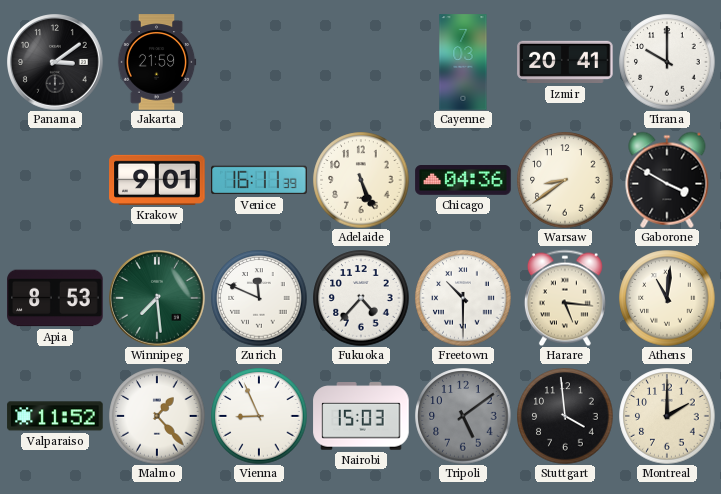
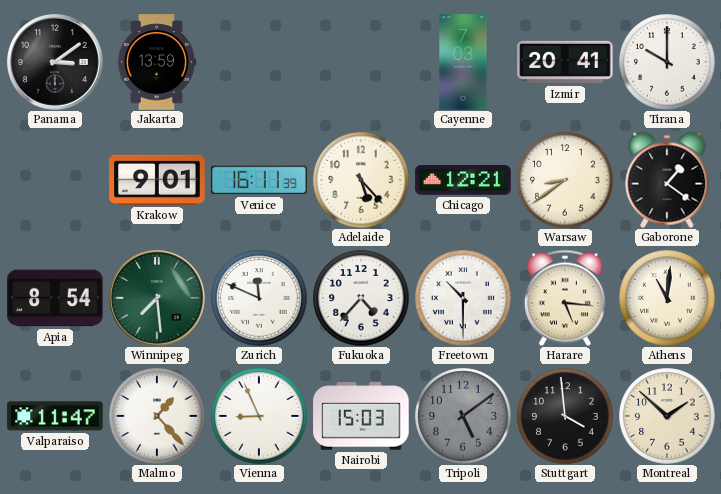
Jakarta: 21:59 -> 13:59
Adelaide: 5:26 -> 5:23
Chicago: 04:36 -> 12:21
Gaborone: 3:50 -> 1:21
Apia: 8:53 -> 8:54
Valparaiso: 11:52 -> 11:47
Montreal: 2:00 -> 1:52
